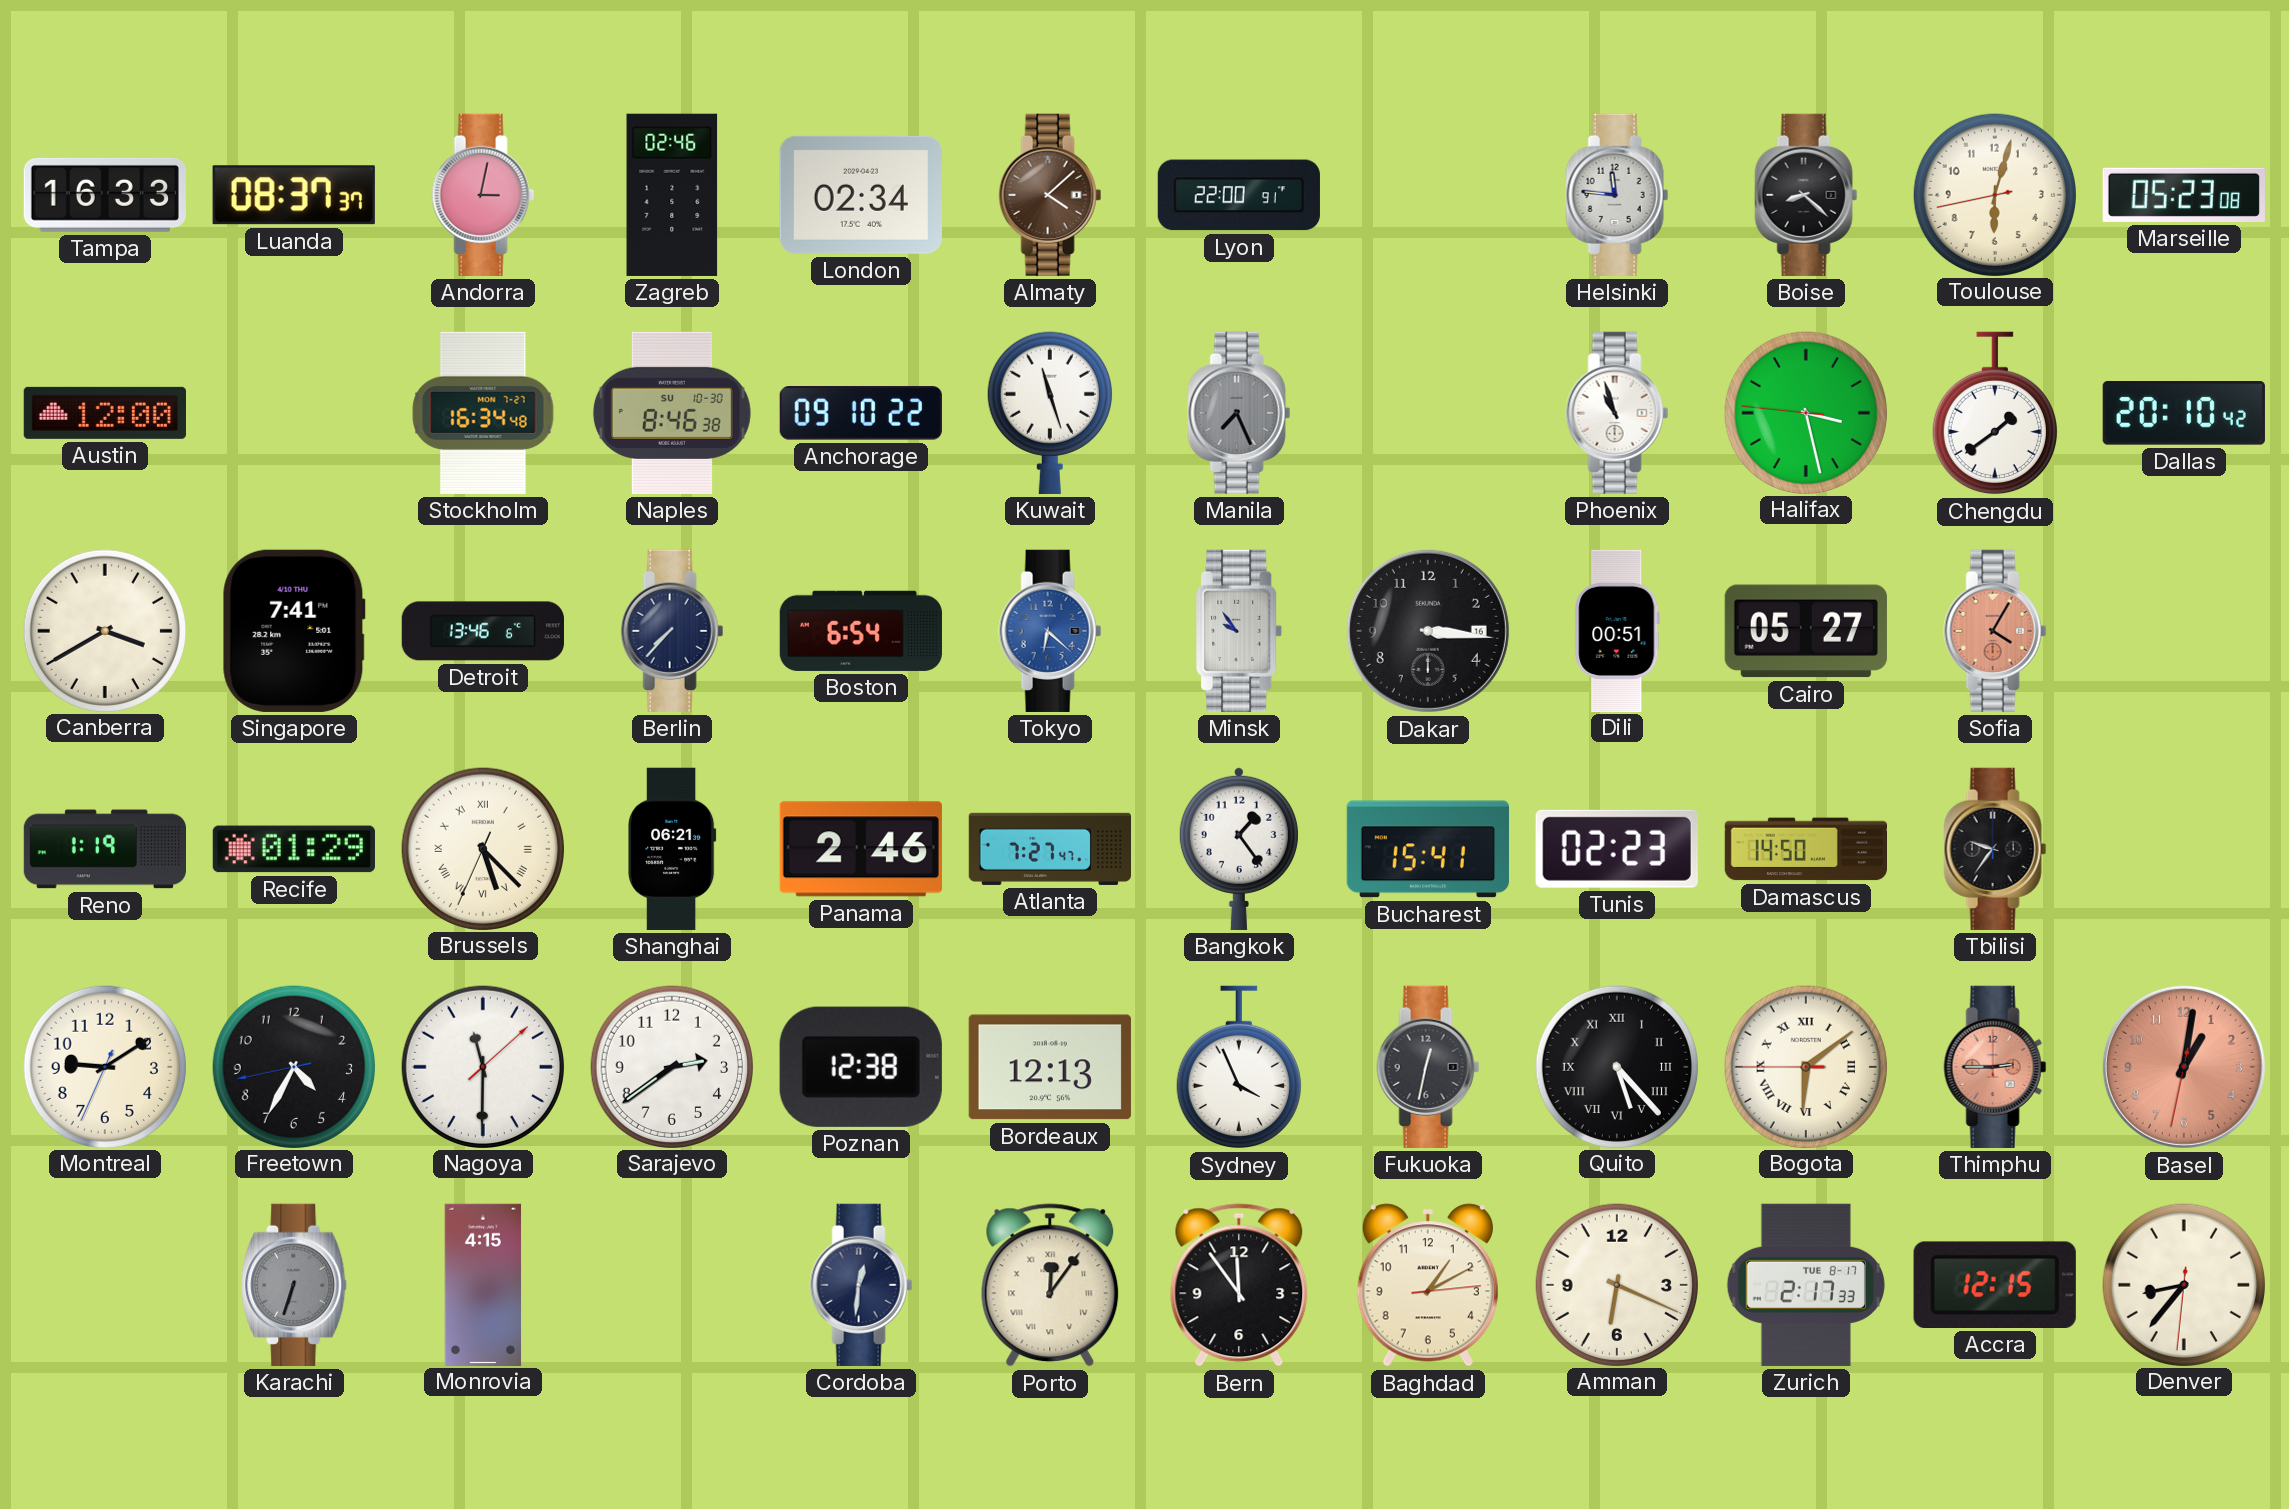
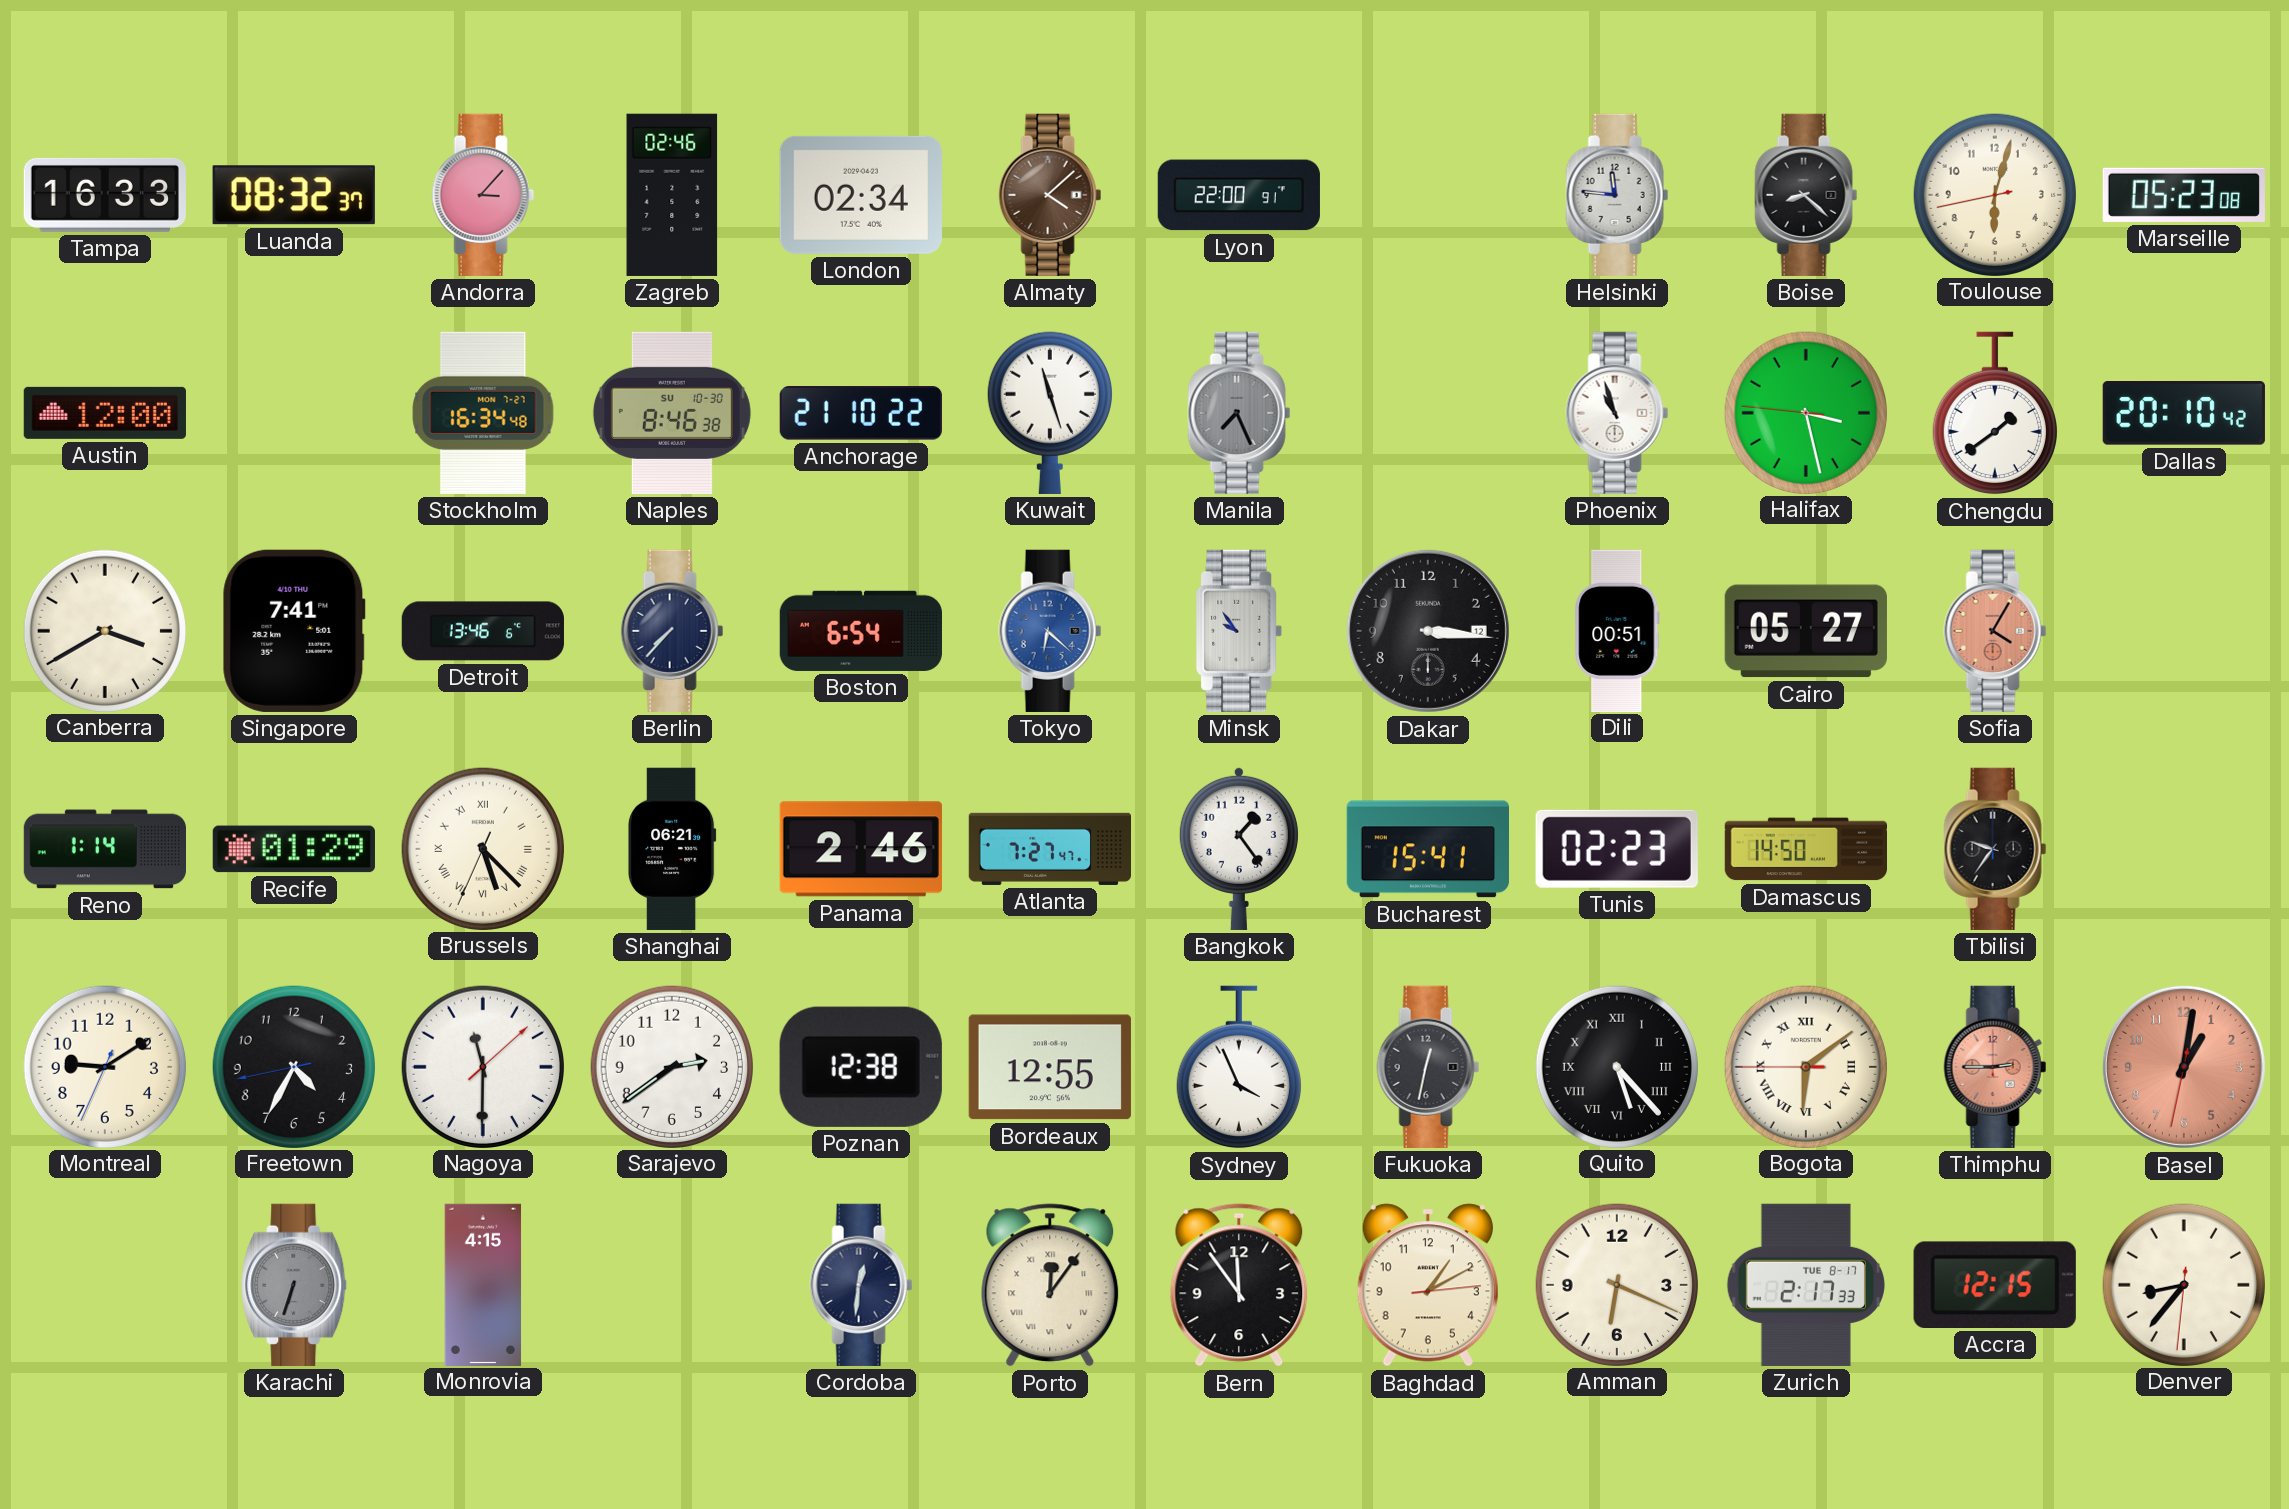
Luanda: 08:37 -> 08:32
Andorra: 3:02 -> 3:07
Anchorage: 09:10 -> 21:10
Dakar date: 16 -> 12
Reno: 1:19 -> 1:14
Bordeaux: 12:13 -> 12:55
